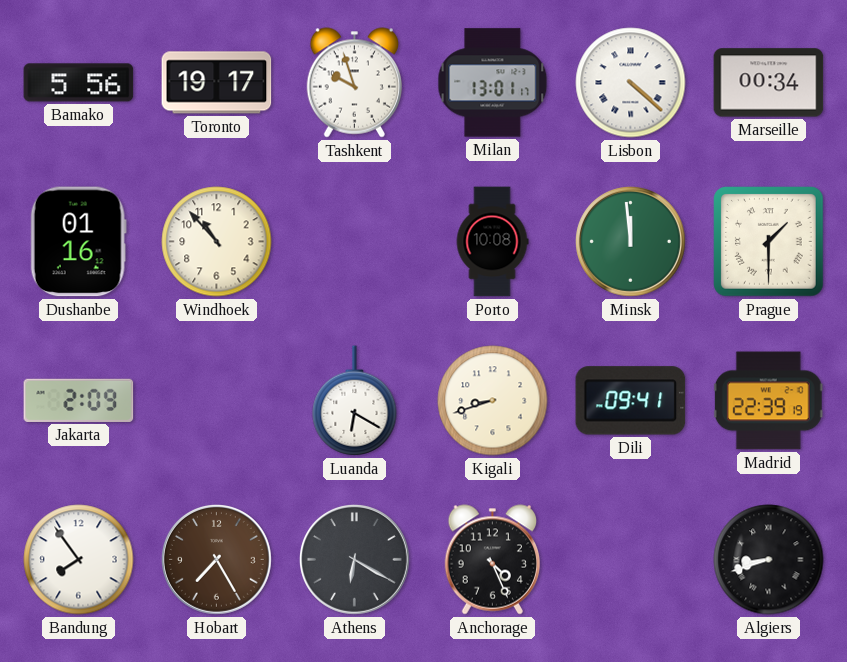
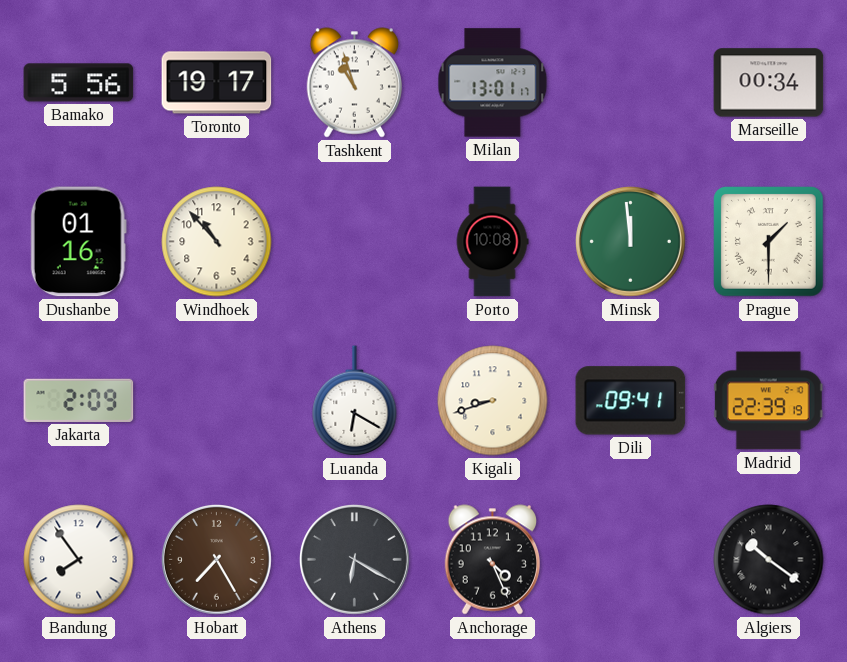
Tashkent: 9:57 -> 10:57
Lisbon: 4:22 -> none
Algiers: 8:42 -> 10:21
